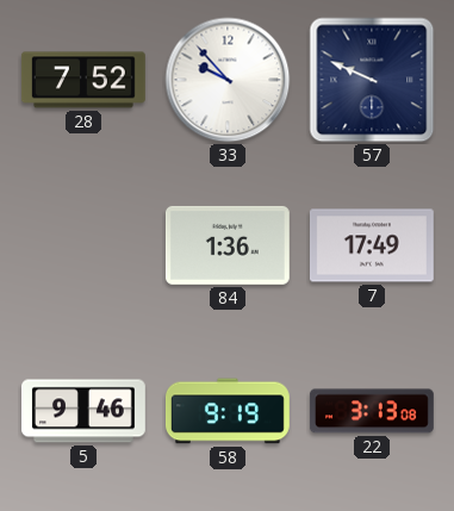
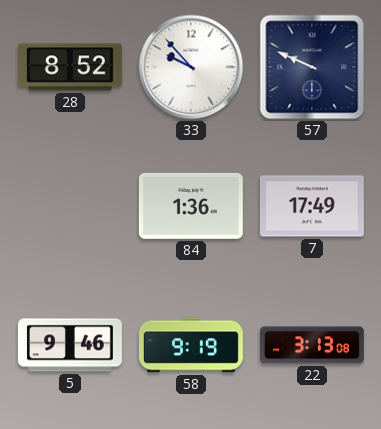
28: 7:52 -> 8:52
